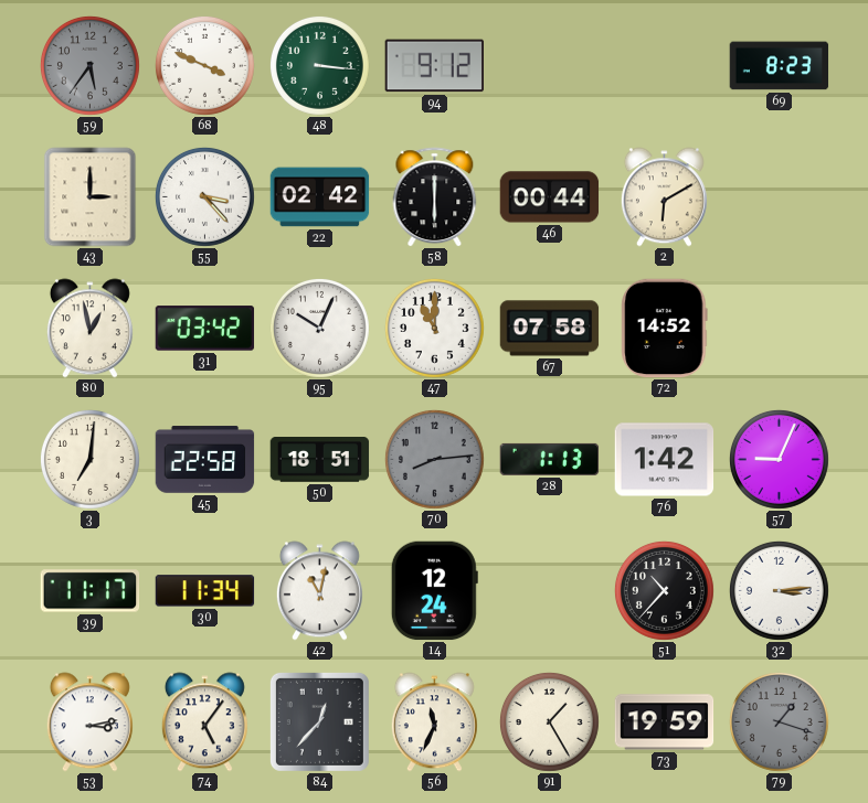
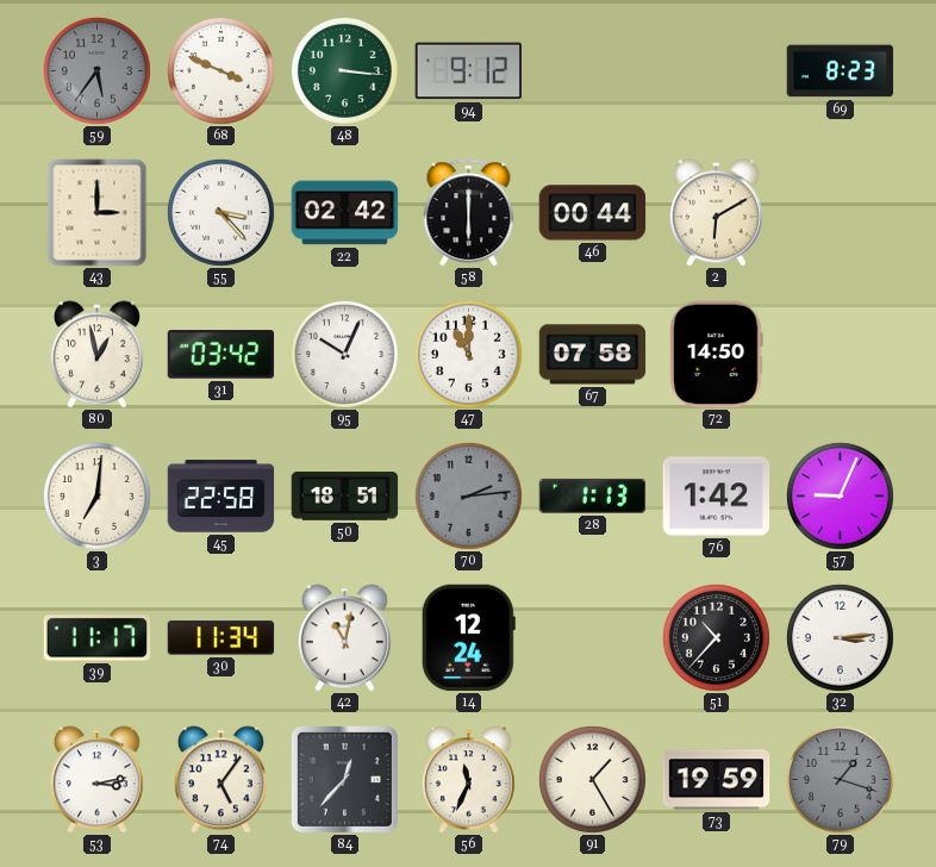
72: 14:52 -> 14:50
70: 8:14 -> 2:14
